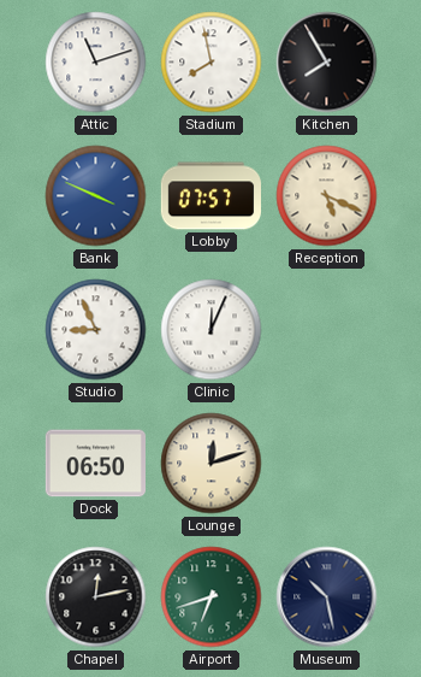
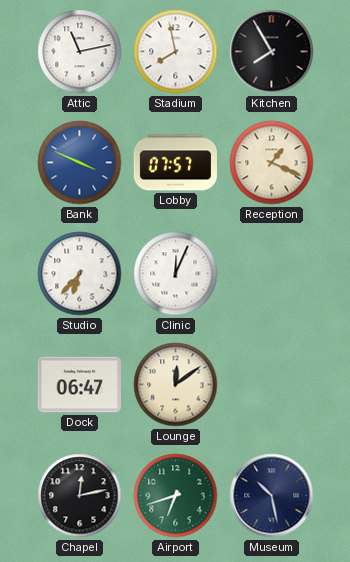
Attic: 11:12 -> 11:13
Reception: 5:19 -> 1:19
Studio: 8:56 -> 6:37
Dock: 06:50 -> 06:47
Lounge: 12:12 -> 12:09
